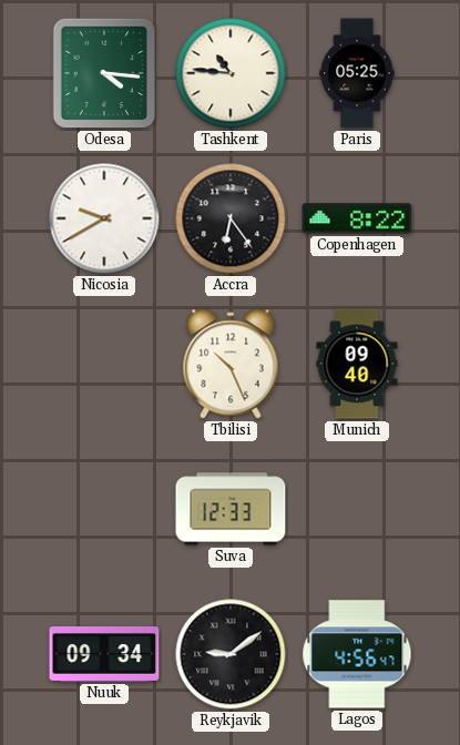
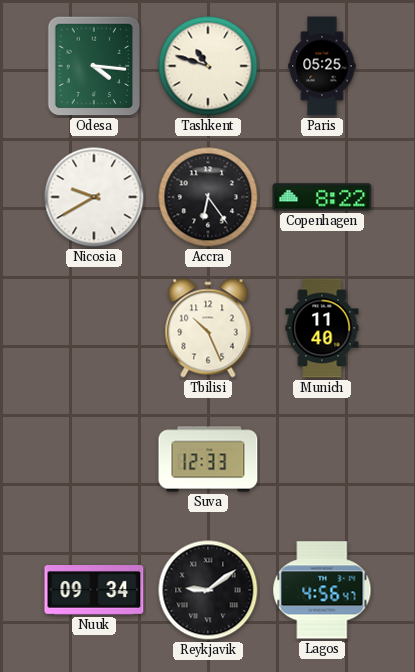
Tashkent: 10:46 -> 10:48
Munich: 09:40 -> 11:40
